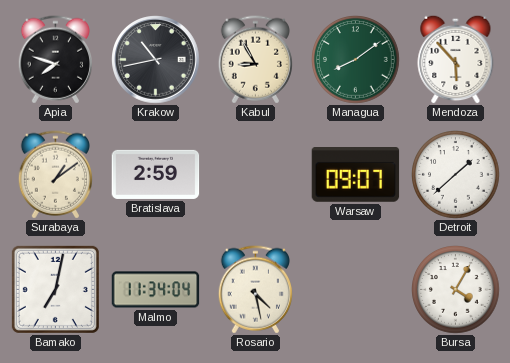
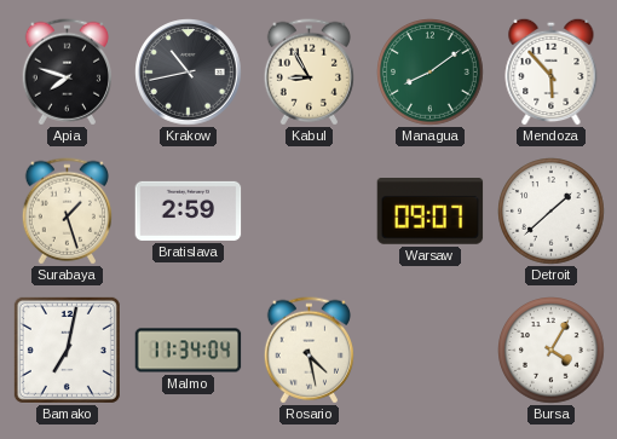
Surabaya: 1:09 -> 1:27
